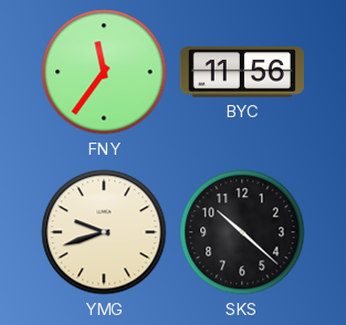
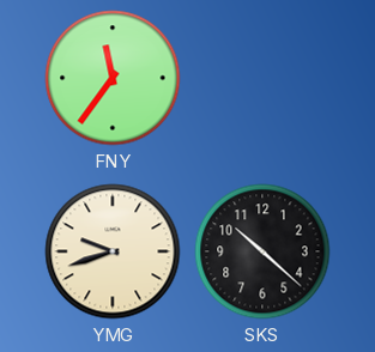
BYC: 11:56 -> none
